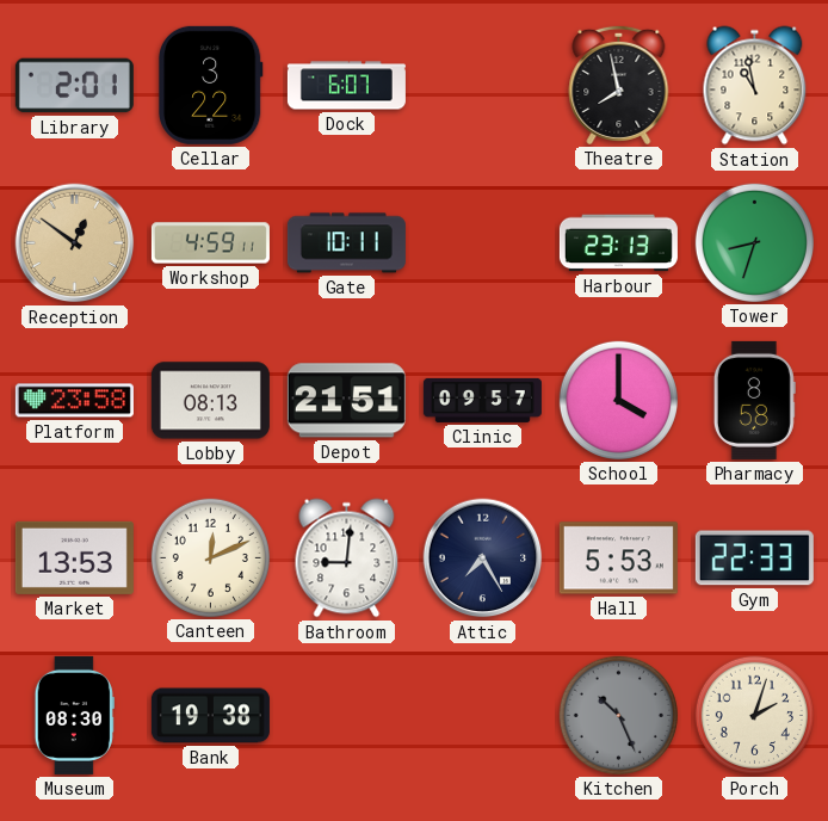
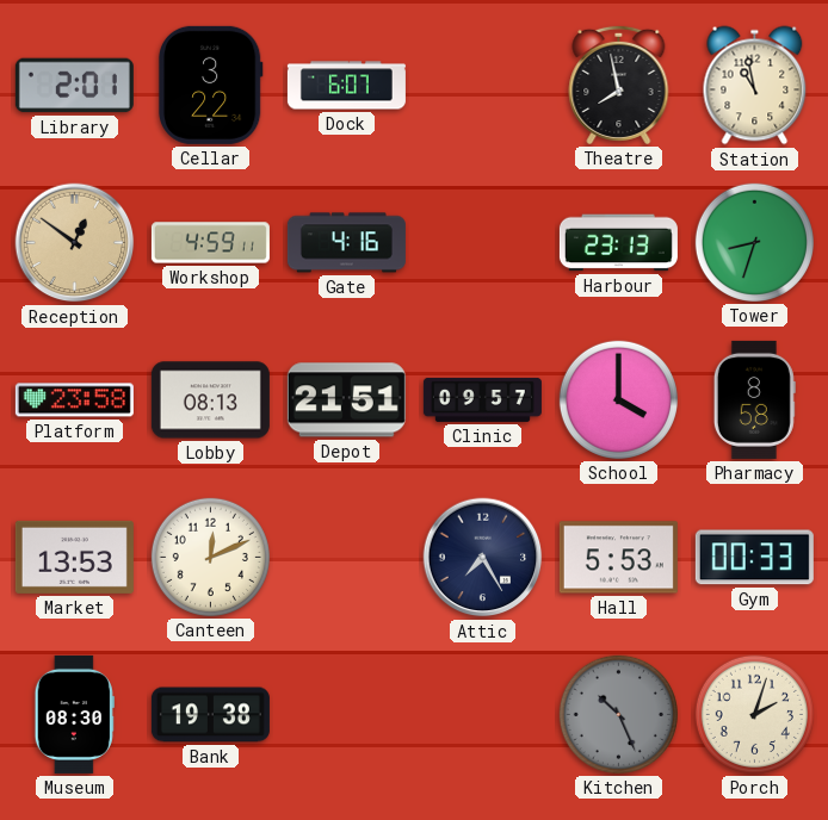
Gate: 10:11 -> 4:16
Bathroom: 9:01 -> none
Gym: 22:33 -> 00:33
